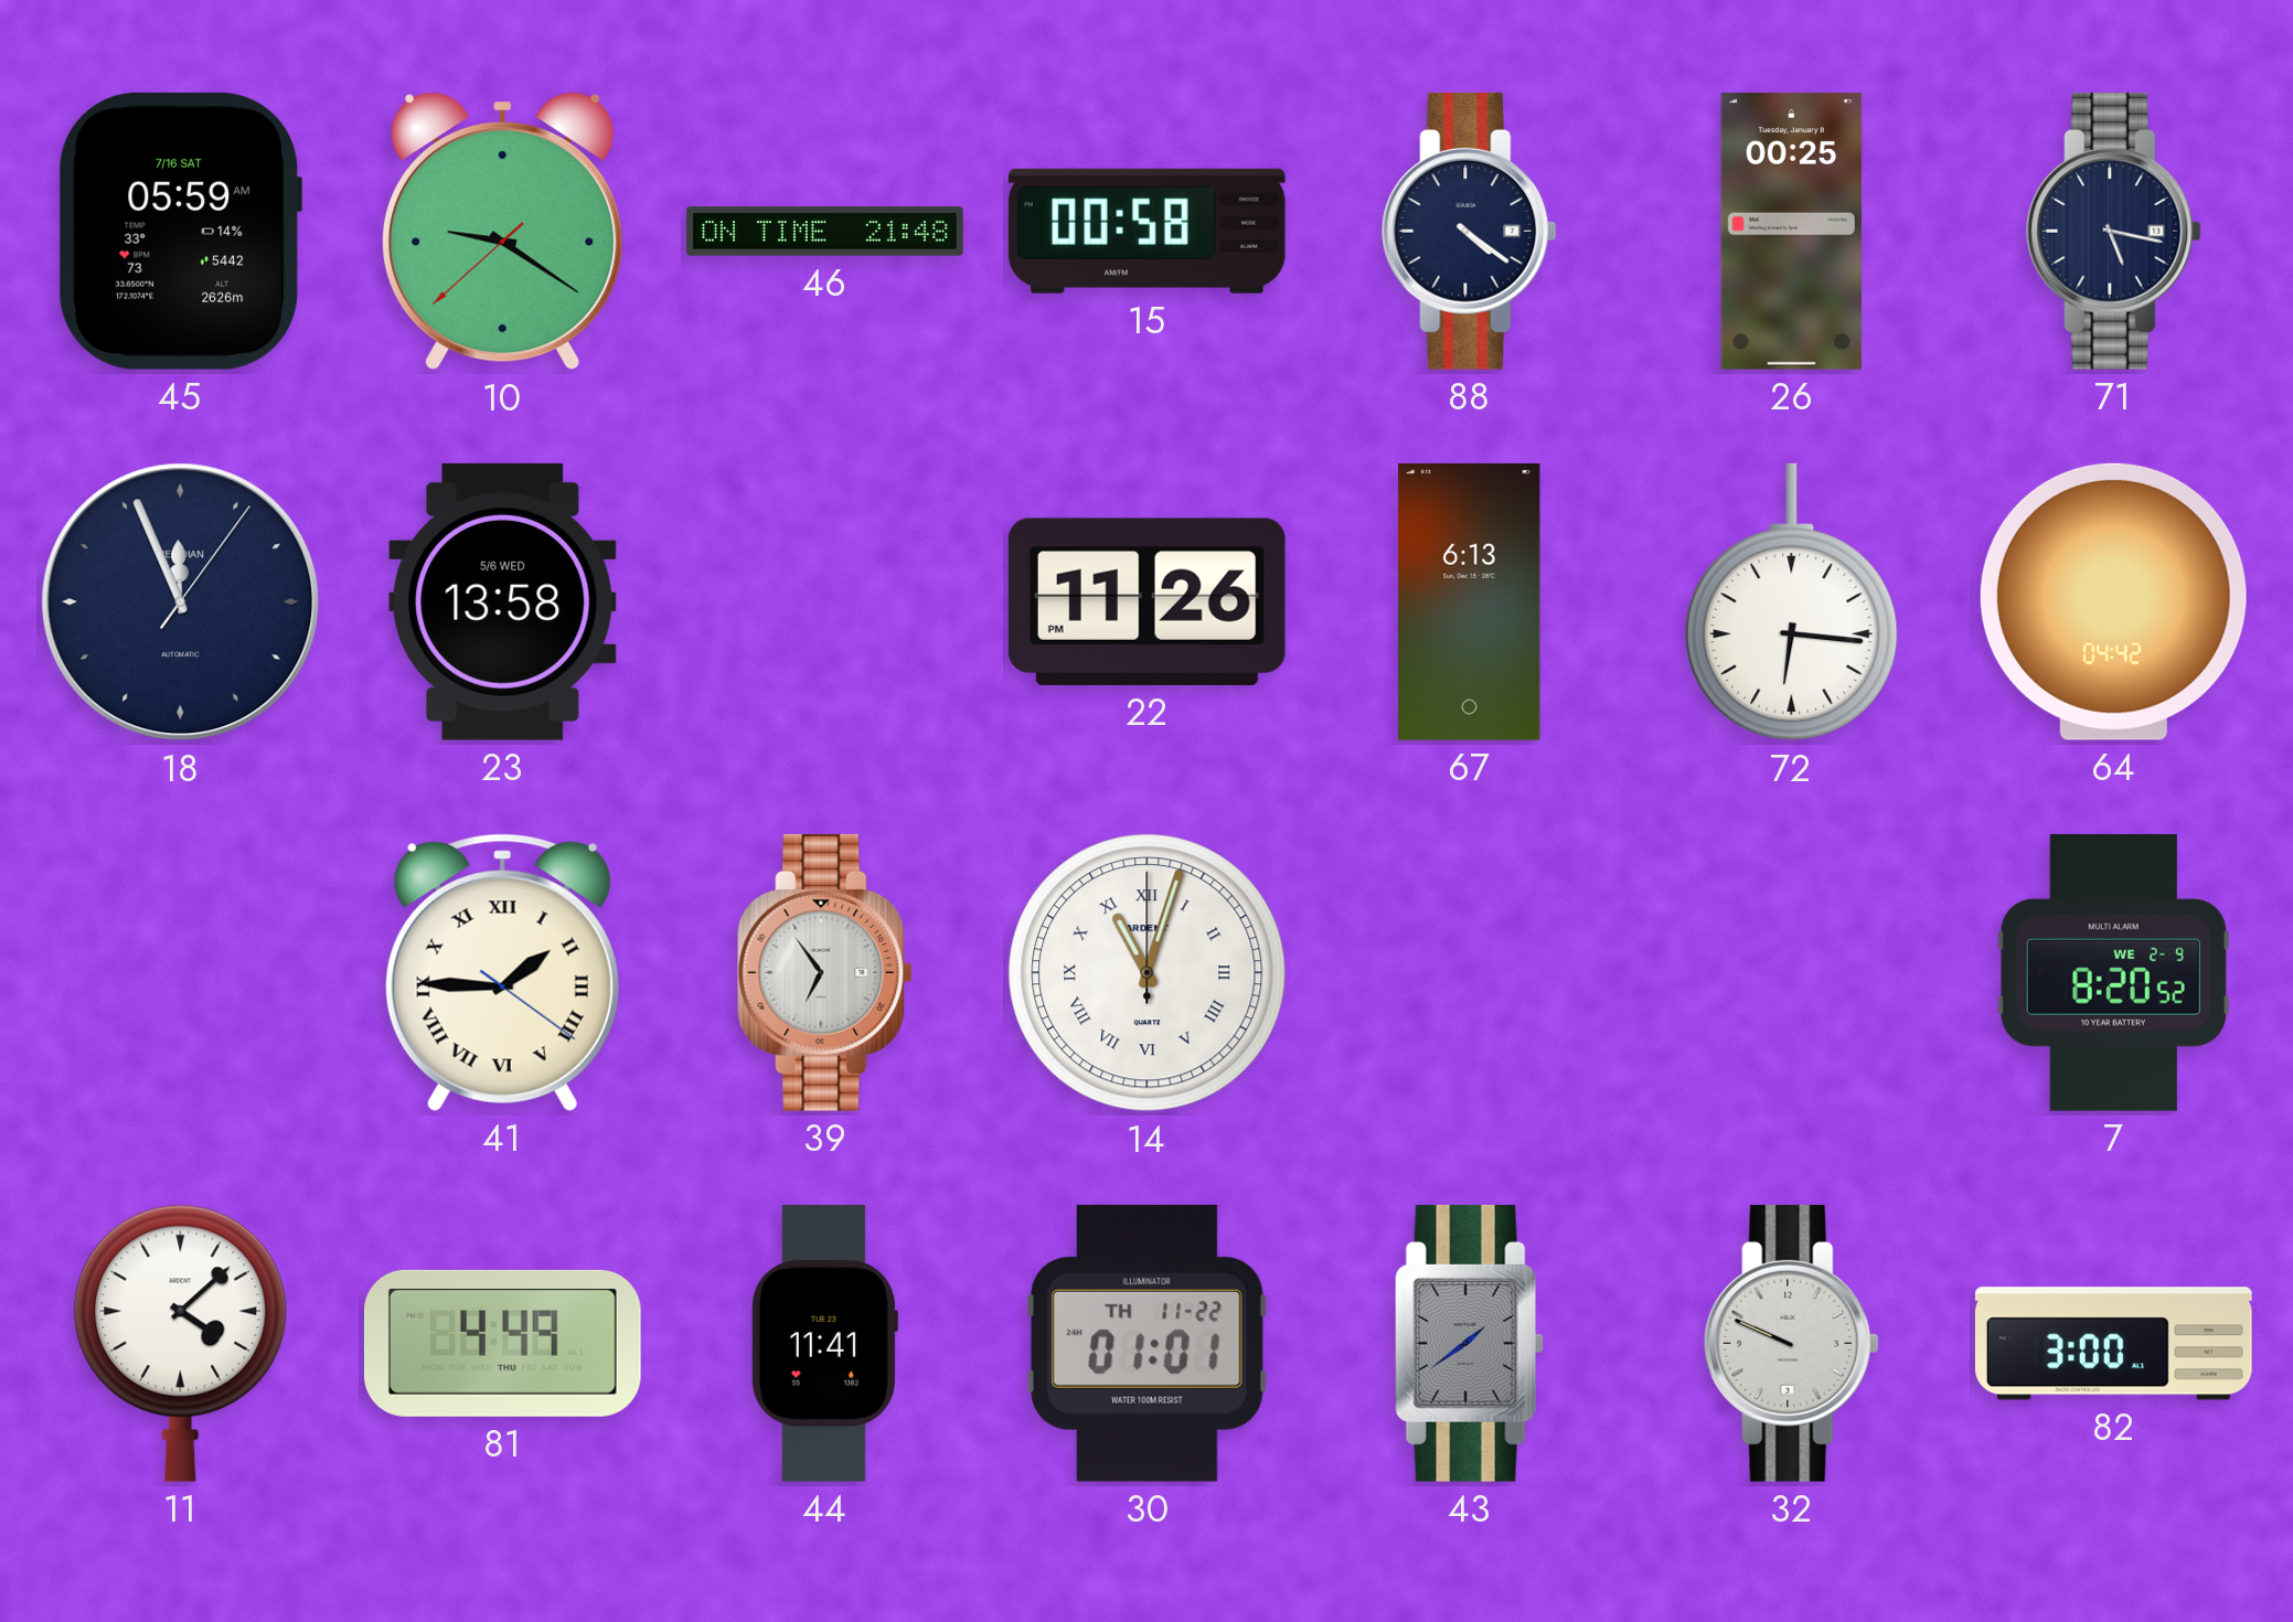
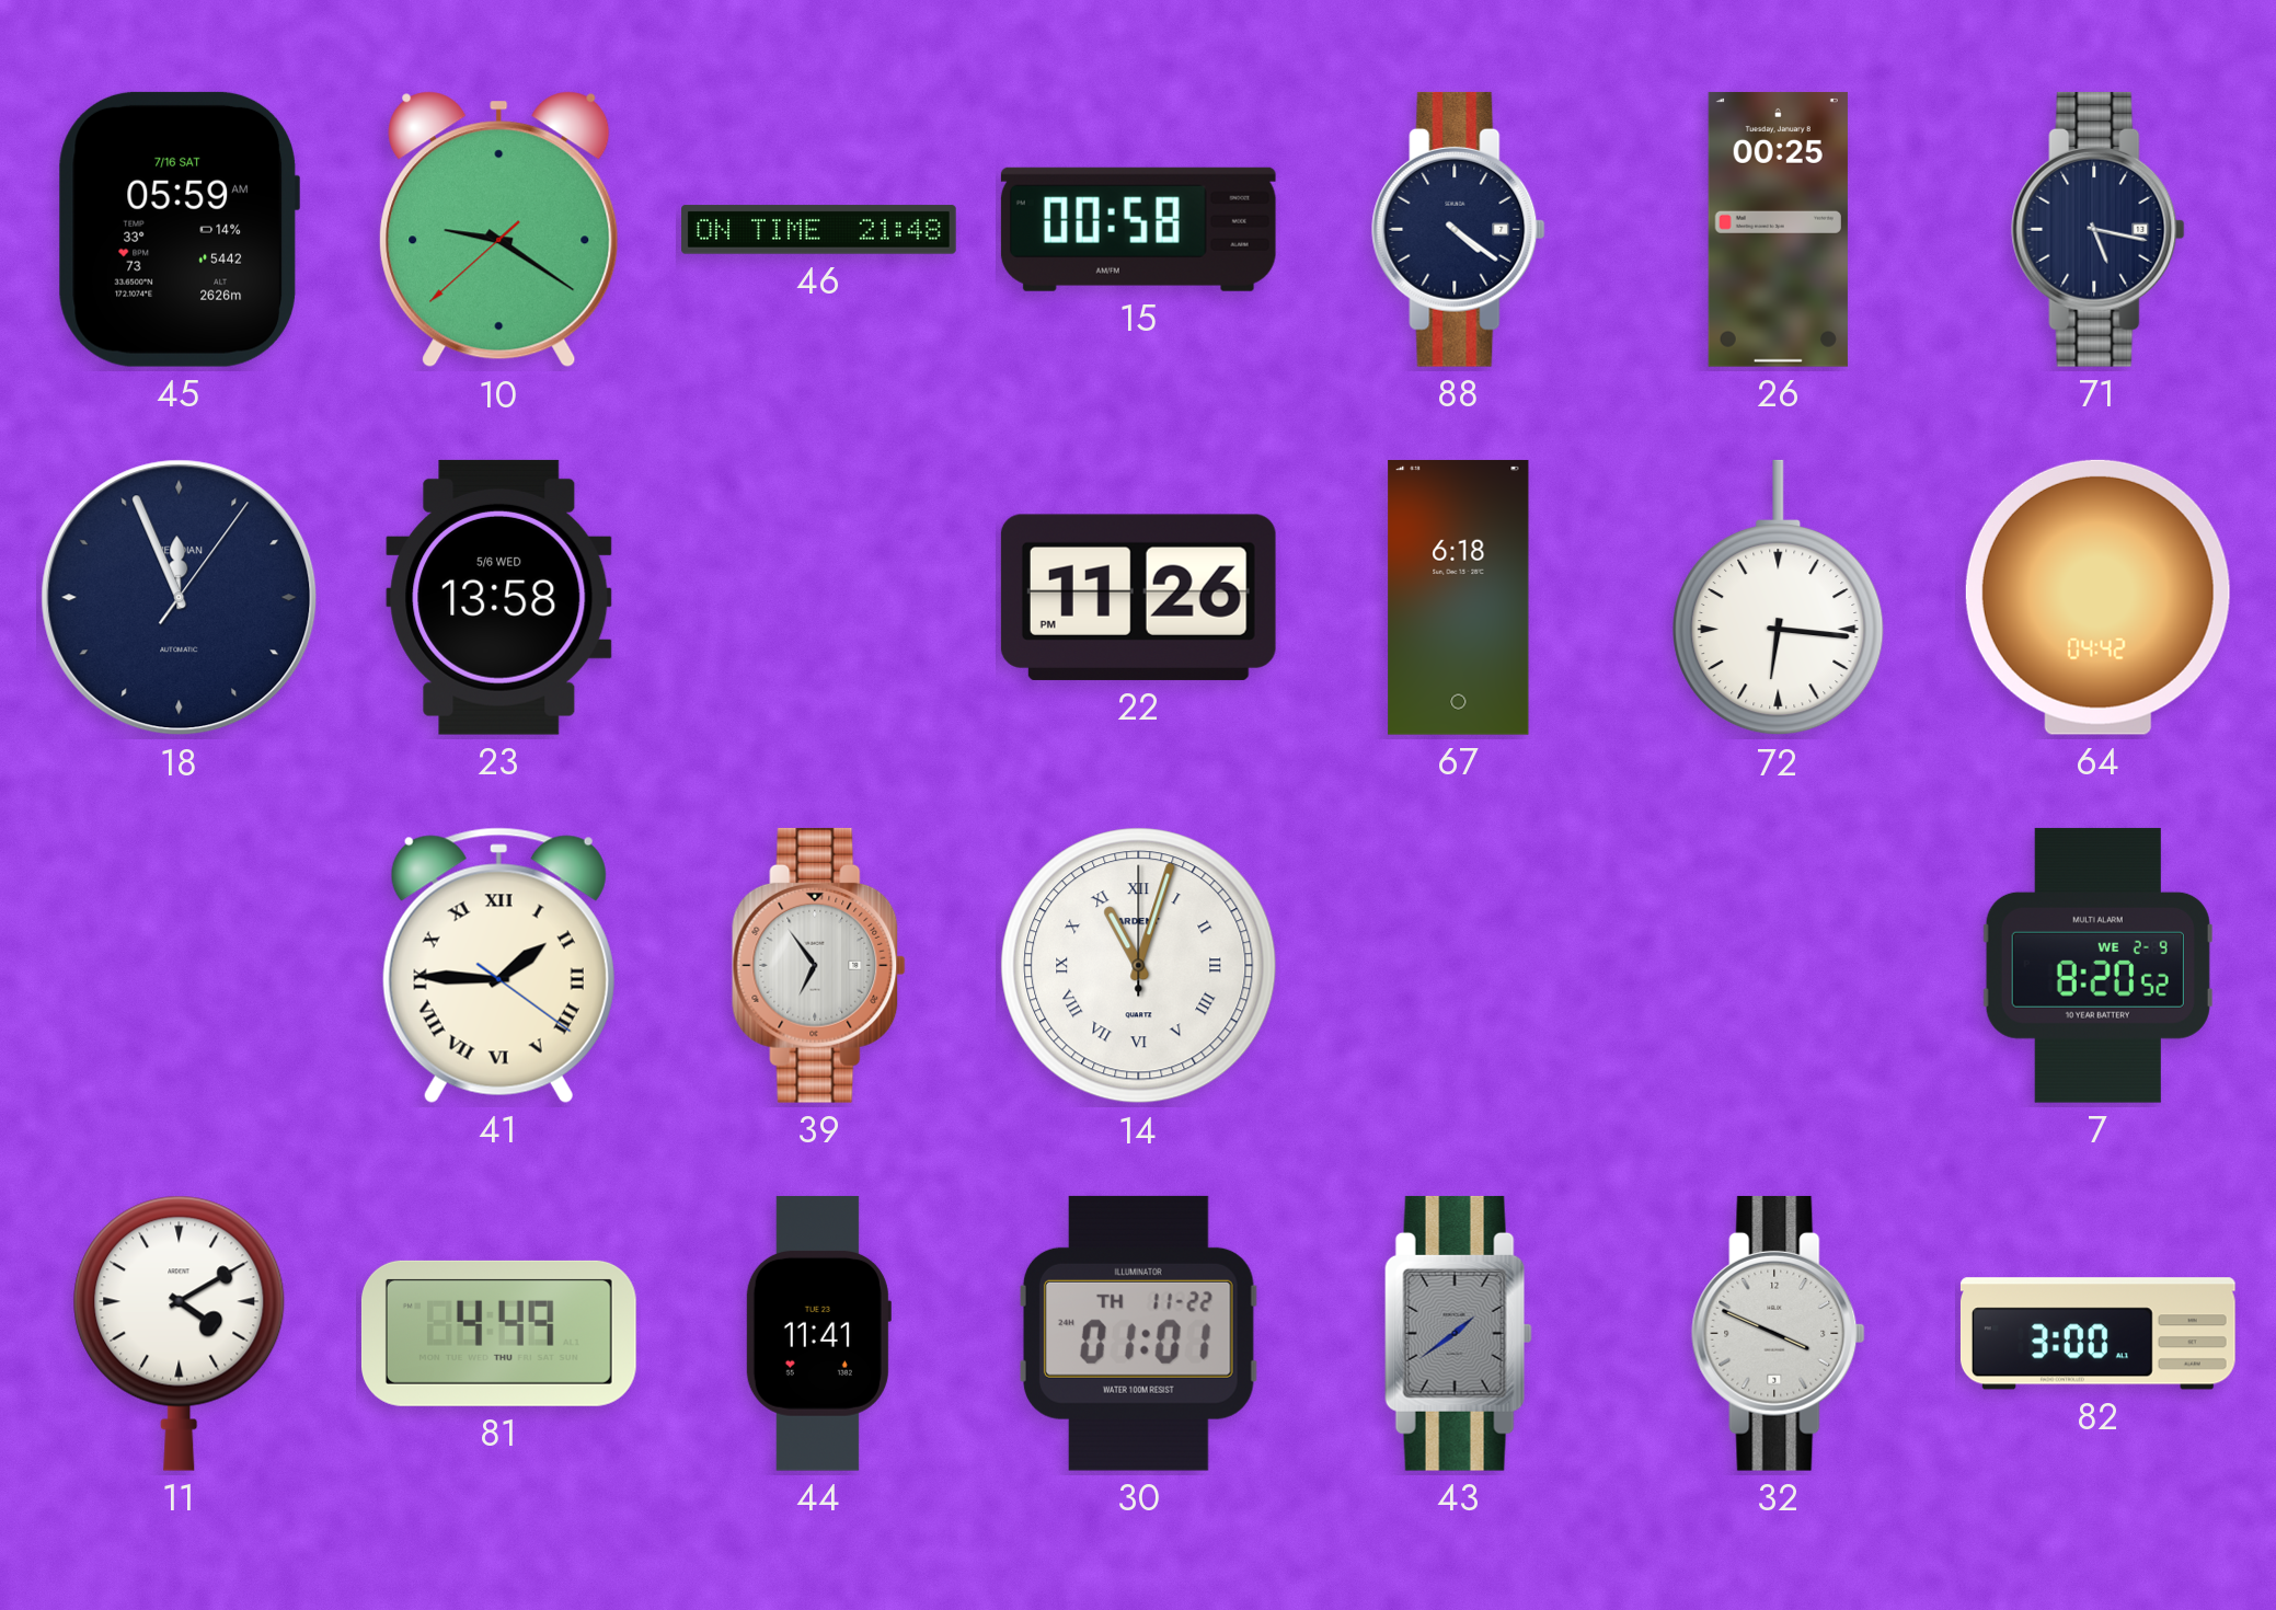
67: 6:13 -> 6:18
11: 4:08 -> 4:10
32: 9:49 -> 3:49
